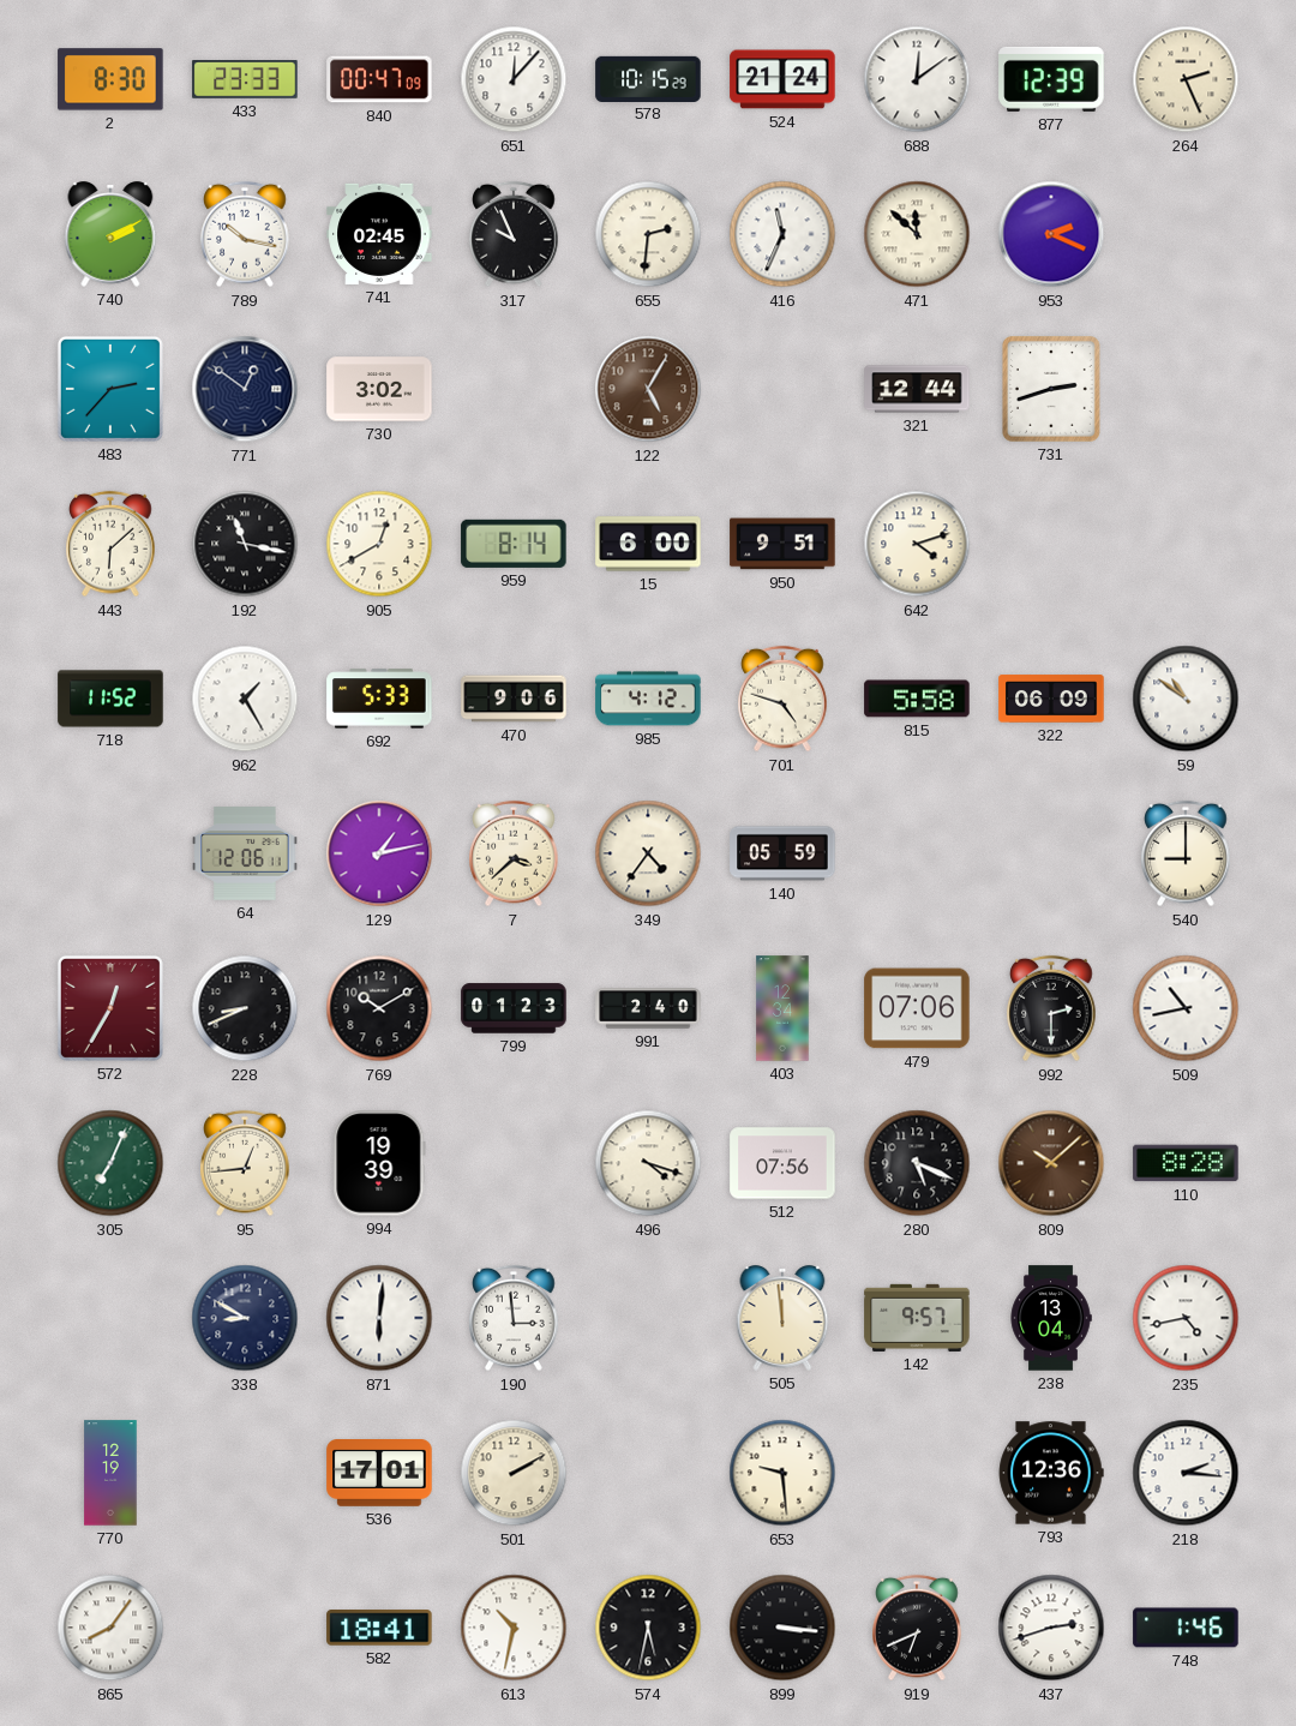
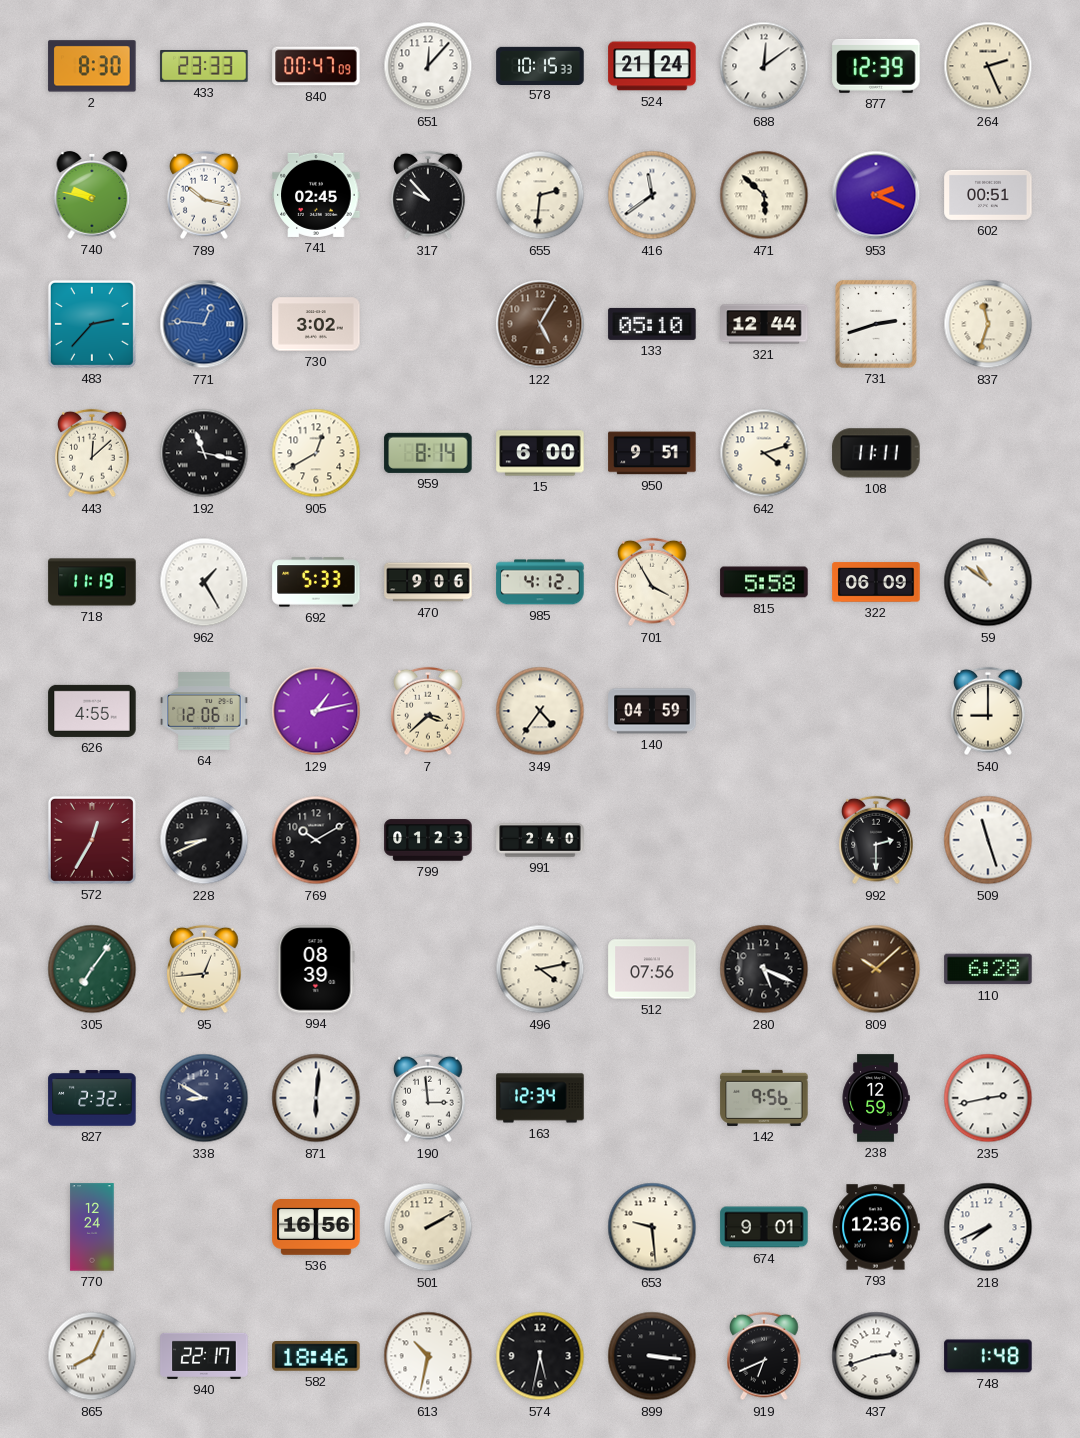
578: 10:15:29 -> 10:15:33
740: 2:10 -> 9:47
317: 9:56 -> 9:53
416: 11:34 -> 11:39
471: 11:52 -> 5:52
602: none -> 00:51
771: 12:51 -> 12:46
771 dial: navy -> blue
133: none -> 05:10
837: none -> 11:33
443: 6:08 -> 12:08
108: none -> 11:11
718: 11:52 -> 11:19
701: 4:48 -> 3:55
626: none -> 4:55
140: 05:59 -> 04:59
403: 12:34 -> none
479: 07:06 -> none
509: 10:43 -> 11:27
305: 7:04 -> 7:06
994: 19:39 -> 08:39
496: 4:18 -> 4:13
110: 8:28 -> 6:28
827: none -> 2:32
163: none -> 12:34
505: 11:59 -> none
142: 9:57 -> 9:56
238: 13:04 -> 12:59
235: 4:43 -> 2:43
770: 12:19 -> 12:24
536: 17:01 -> 16:56
674: none -> 9:01
218: 2:16 -> 7:41
865: 8:06 -> 8:04
940: none -> 22:17
582: 18:41 -> 18:46
748: 1:46 -> 1:48
